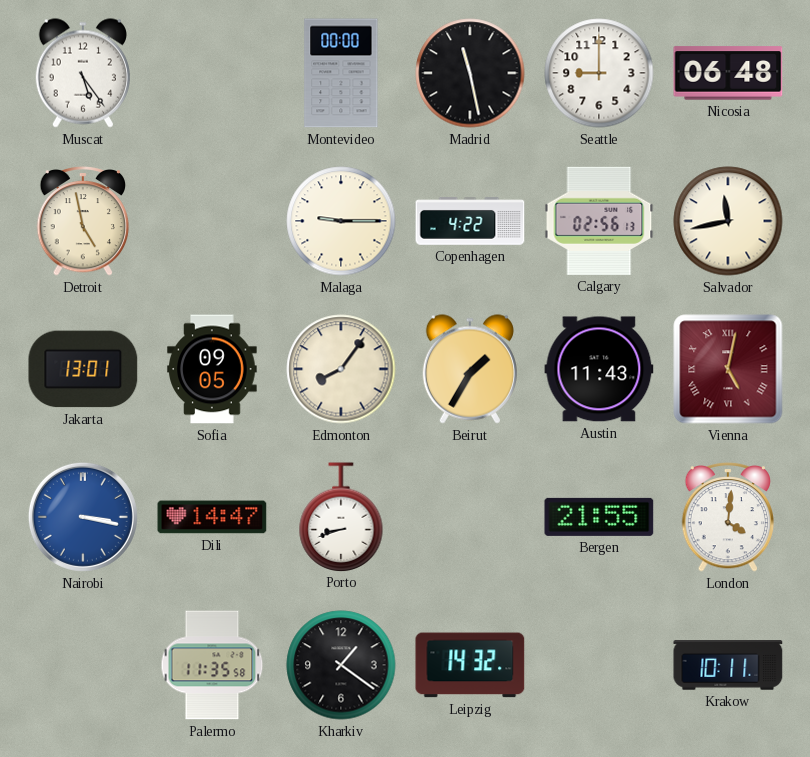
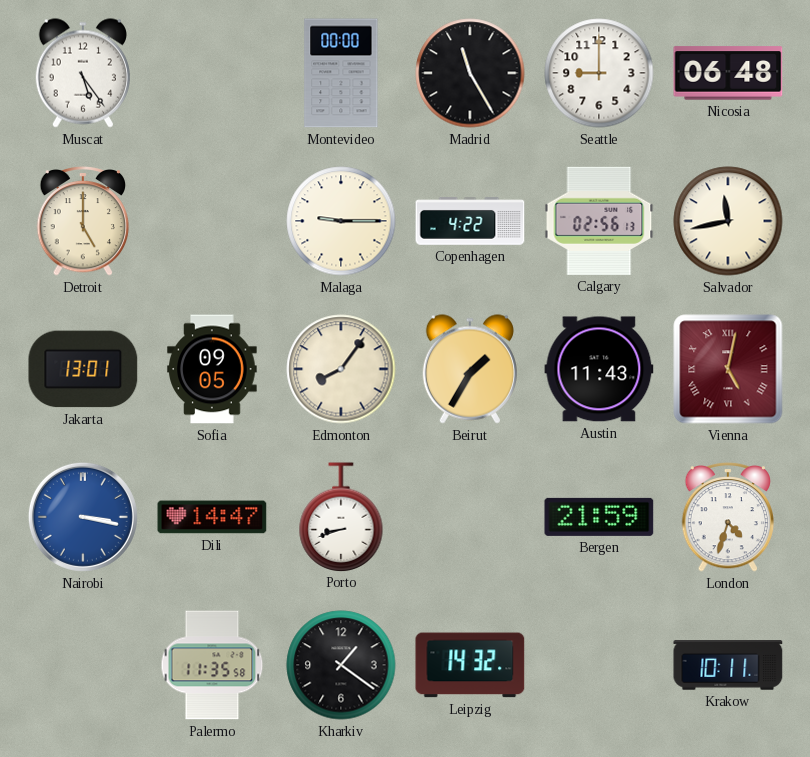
Madrid: 11:28 -> 11:25
Detroit: 4:58 -> 5:00
Bergen: 21:55 -> 21:59
London: 4:01 -> 4:33
